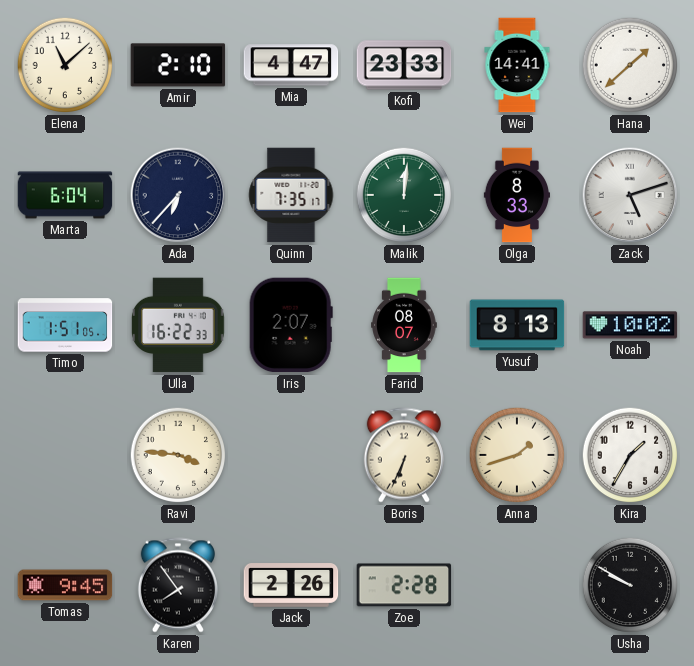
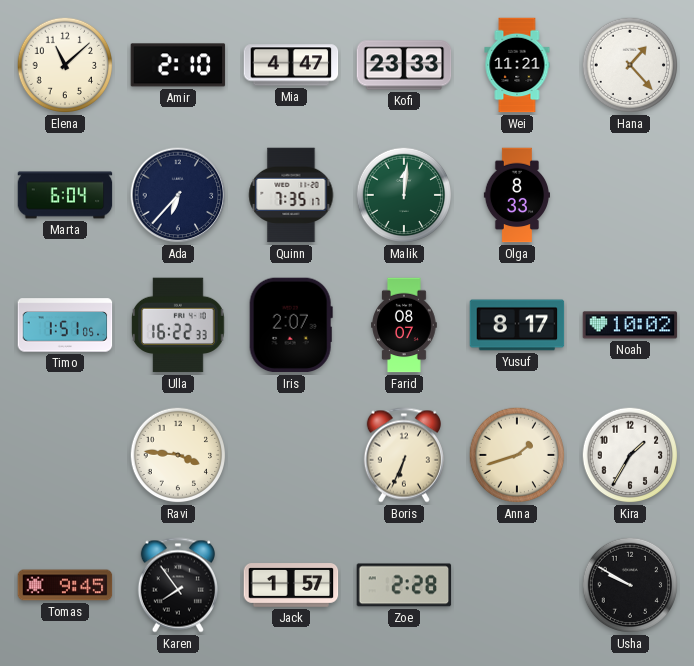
Wei: 14:41 -> 11:21
Hana: 1:38 -> 1:23
Zack: 5:12 -> none
Yusuf: 8:13 -> 8:17
Jack: 2:26 -> 1:57
